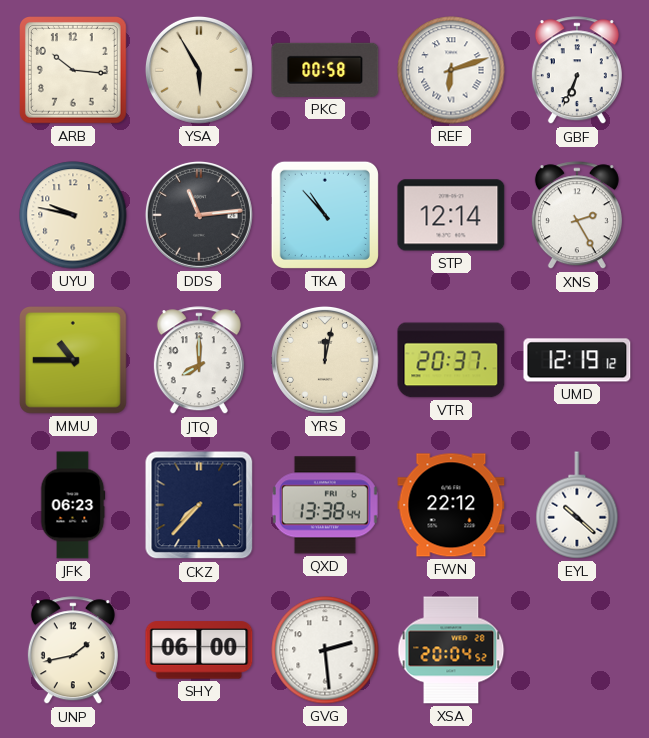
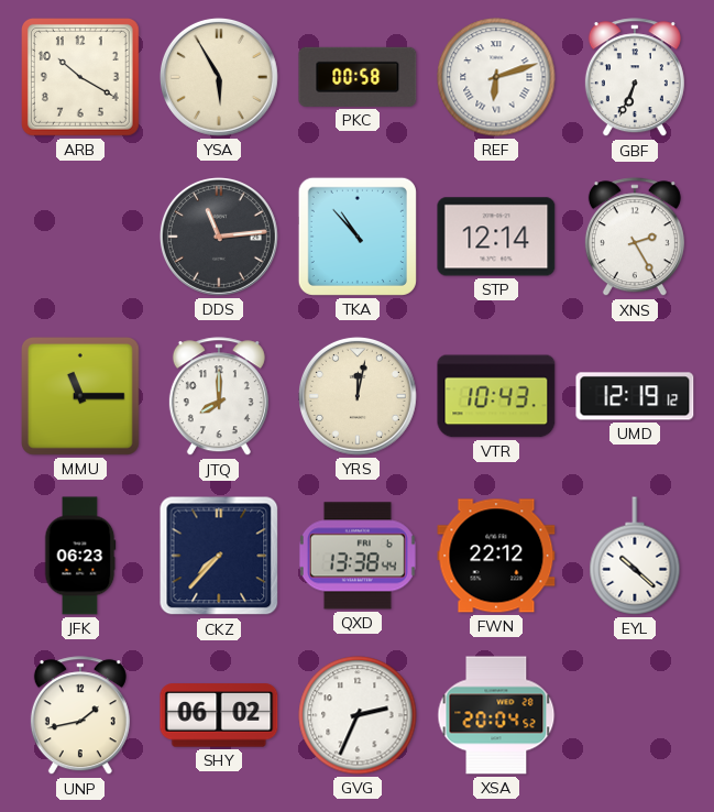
ARB: 10:16 -> 10:20
UYU: 9:47 -> none
MMU: 10:45 -> 11:15
VTR: 20:37 -> 10:43
SHY: 06:00 -> 06:02
GVG: 2:29 -> 2:34
